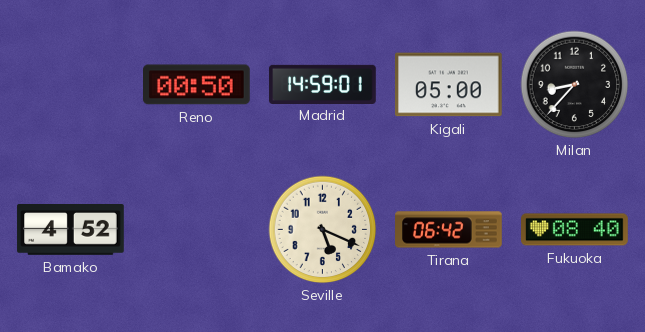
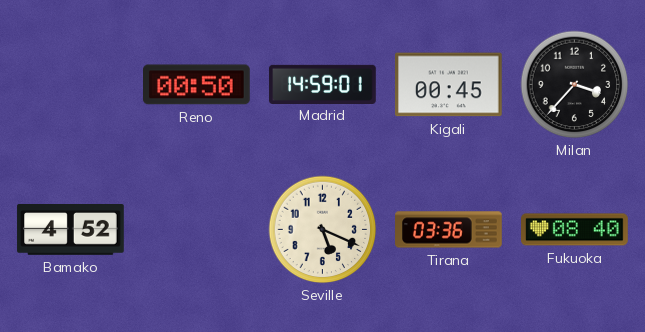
Kigali: 05:00 -> 00:45
Milan: 8:37 -> 3:37
Tirana: 06:42 -> 03:36
